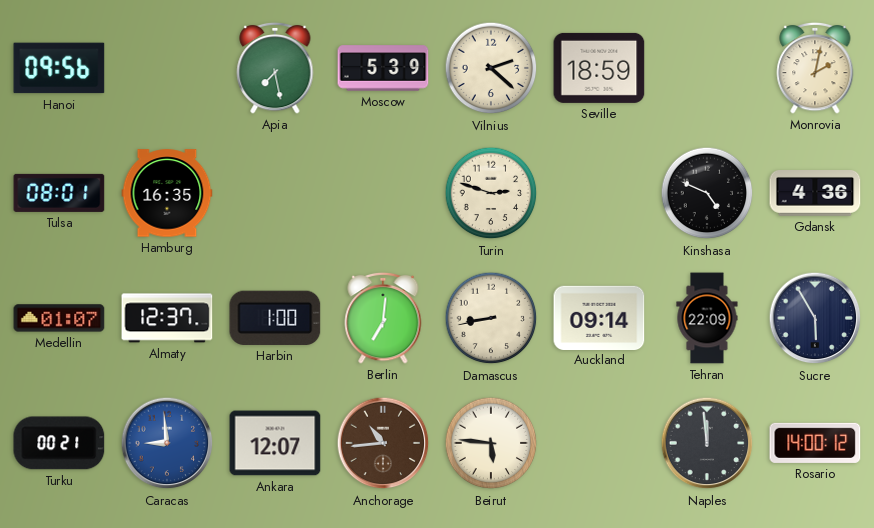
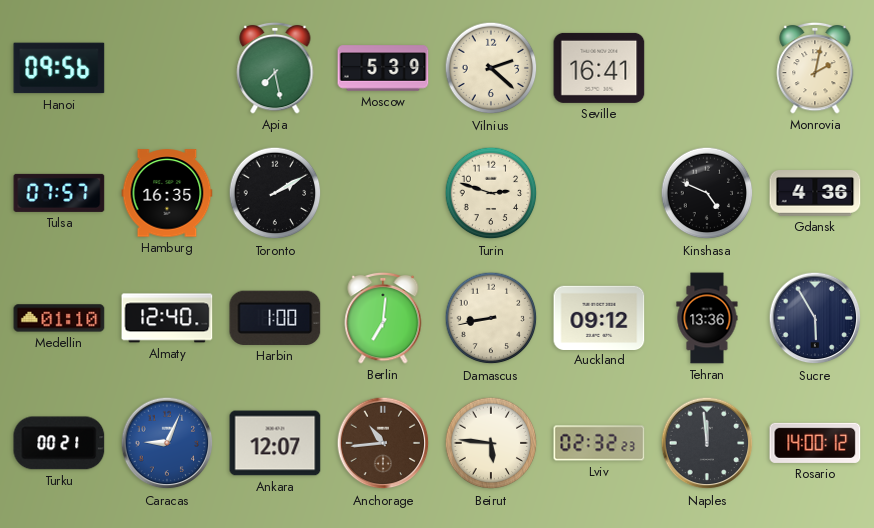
Seville: 18:59 -> 16:41
Tulsa: 08:01 -> 07:57
Toronto: none -> 2:10
Medellin: 01:07 -> 01:10
Almaty: 12:37 -> 12:40
Auckland: 09:14 -> 09:12
Tehran: 22:09 -> 13:36
Caracas: 8:59 -> 9:04
Lviv: none -> 02:32
